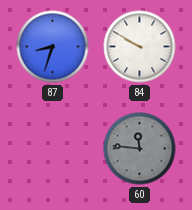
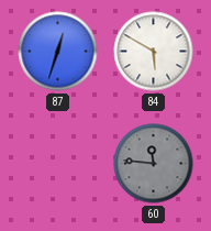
87: 8:33 -> 12:33
84: 9:50 -> 5:50
